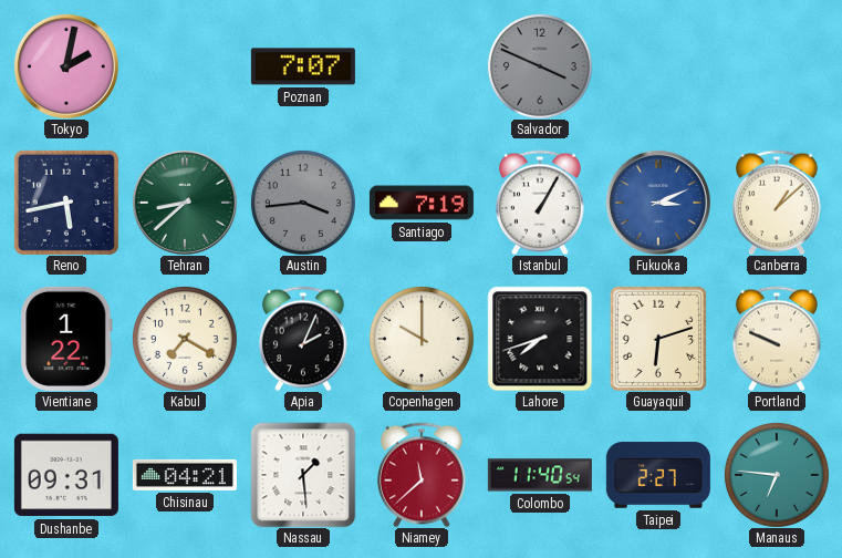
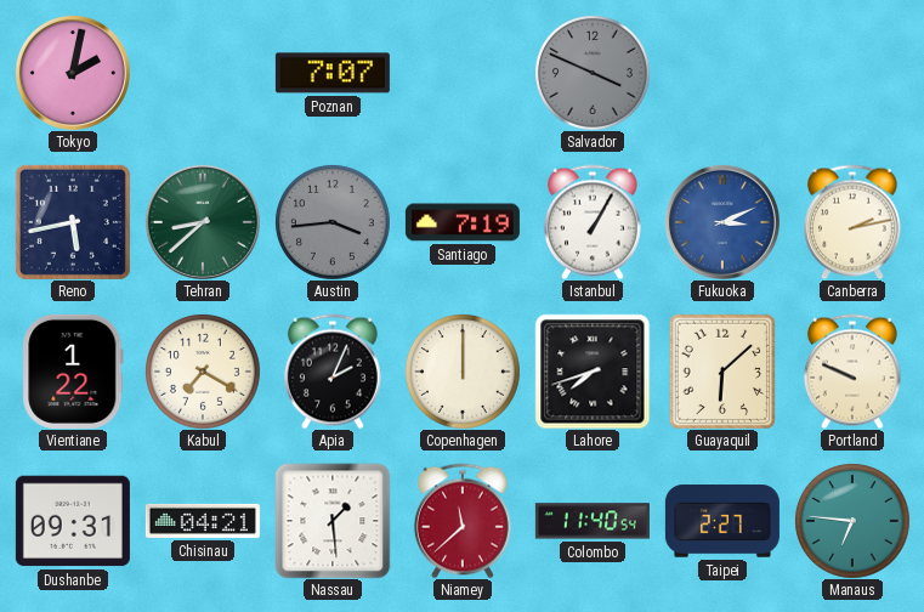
Canberra: 1:08 -> 2:13
Copenhagen: 10:00 -> 12:00
Guayaquil: 6:12 -> 6:08
